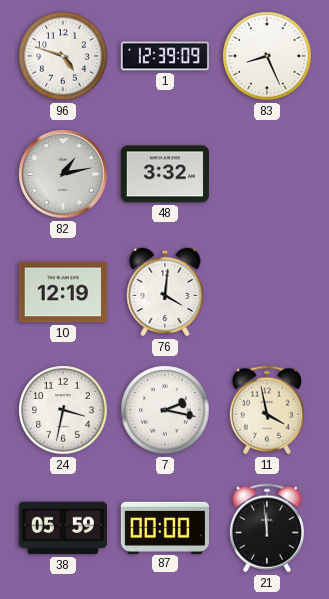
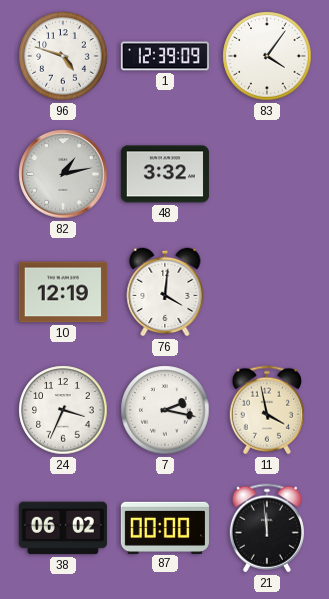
83: 8:26 -> 4:06
24: 3:32 -> 3:34
38: 05:59 -> 06:02
